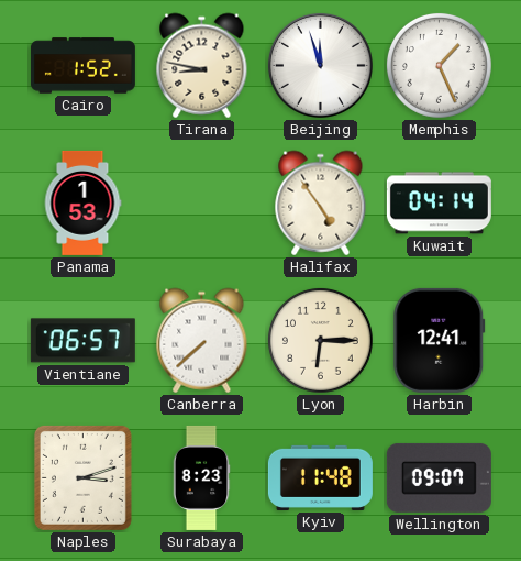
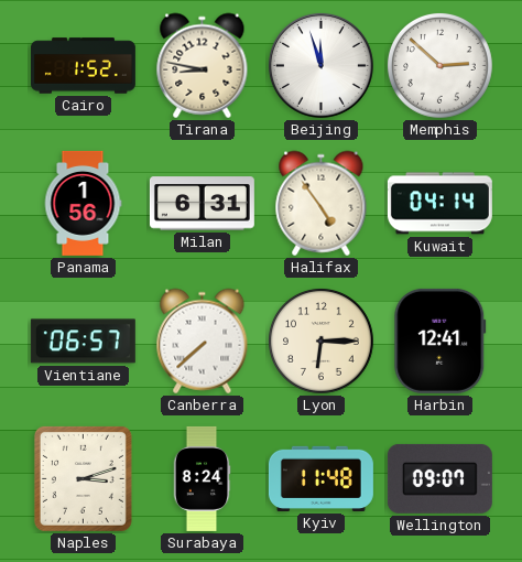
Memphis: 1:26 -> 2:52
Panama: 1:53 -> 1:56
Milan: none -> 6:31
Surabaya: 8:23 -> 8:24
